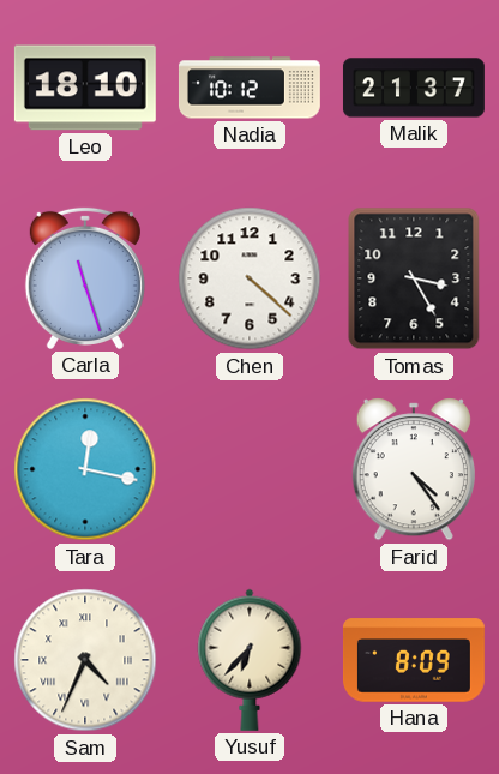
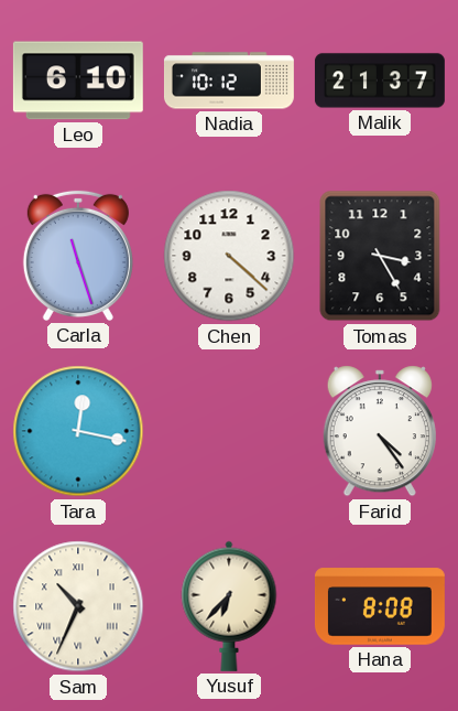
Leo: 18:10 -> 6:10
Sam: 4:34 -> 10:34
Hana: 8:09 -> 8:08
